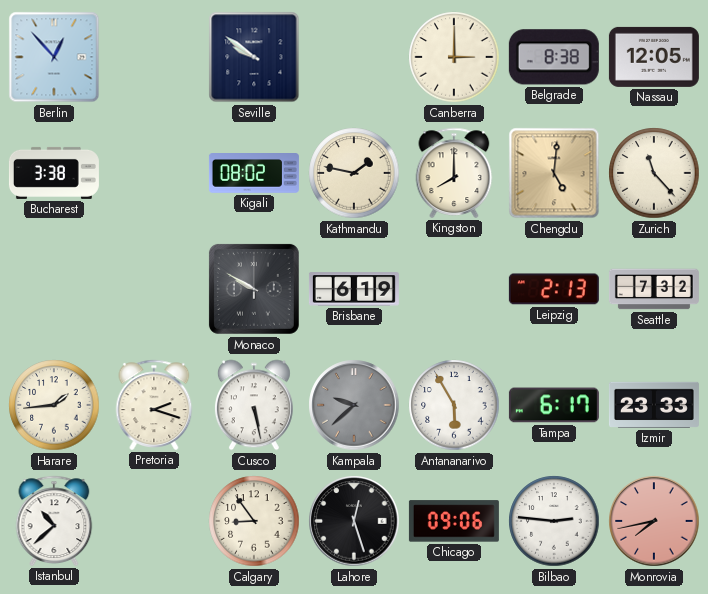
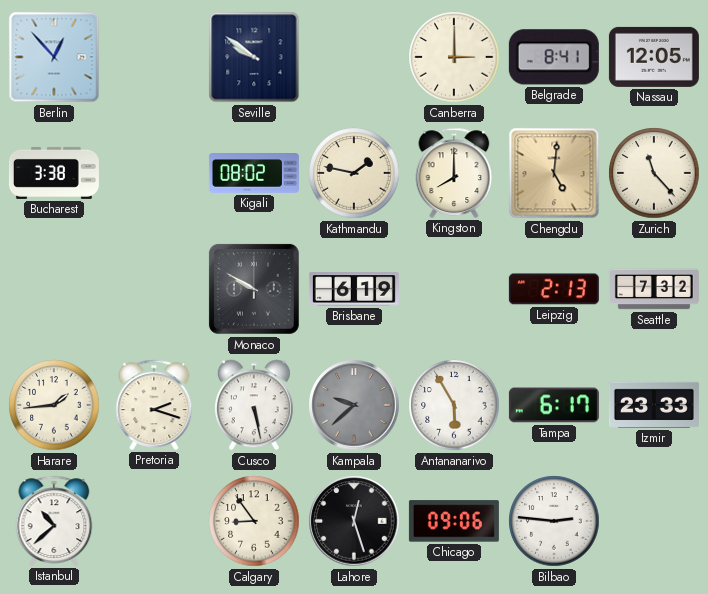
Belgrade: 8:38 -> 8:41
Monrovia: 7:43 -> none
